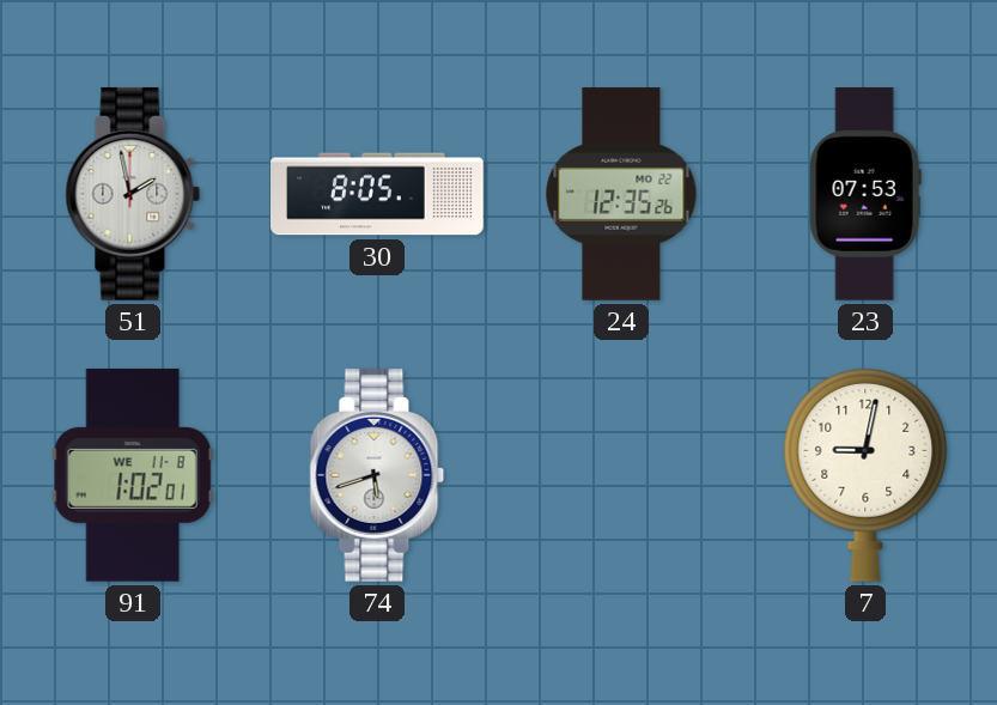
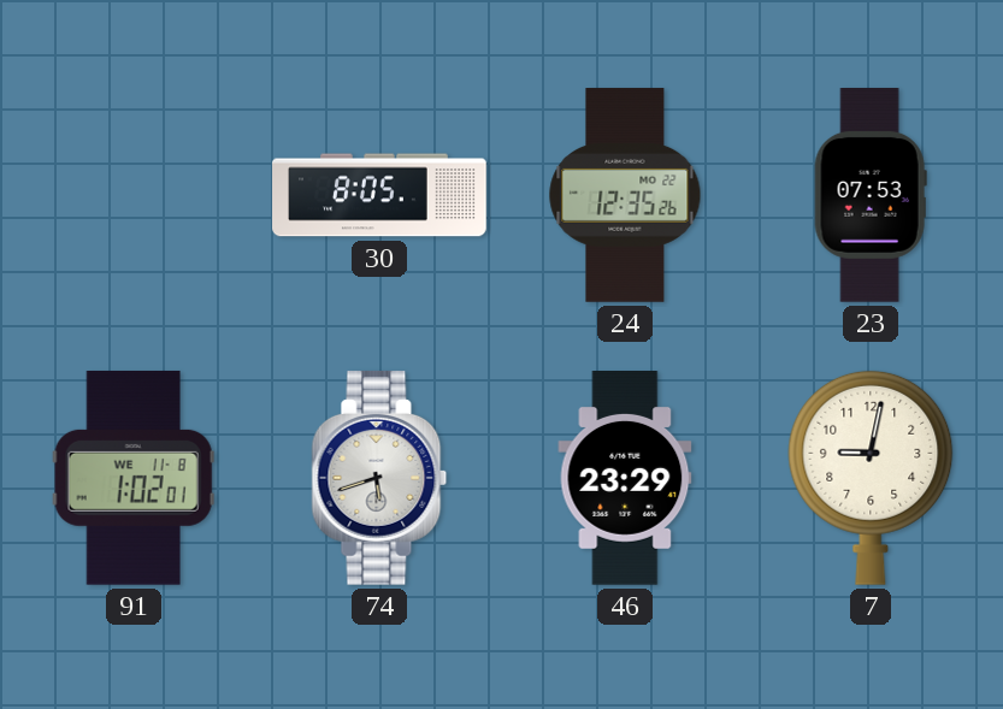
51: 1:58 -> none
46: none -> 23:29
